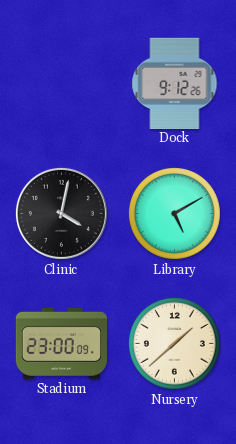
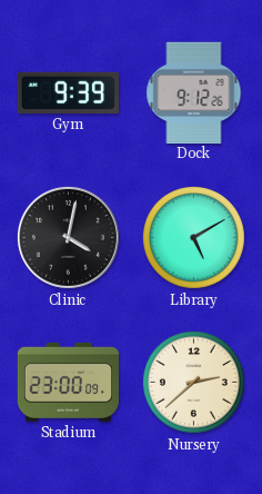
Gym: none -> 9:39
Nursery: 1:38 -> 2:38
